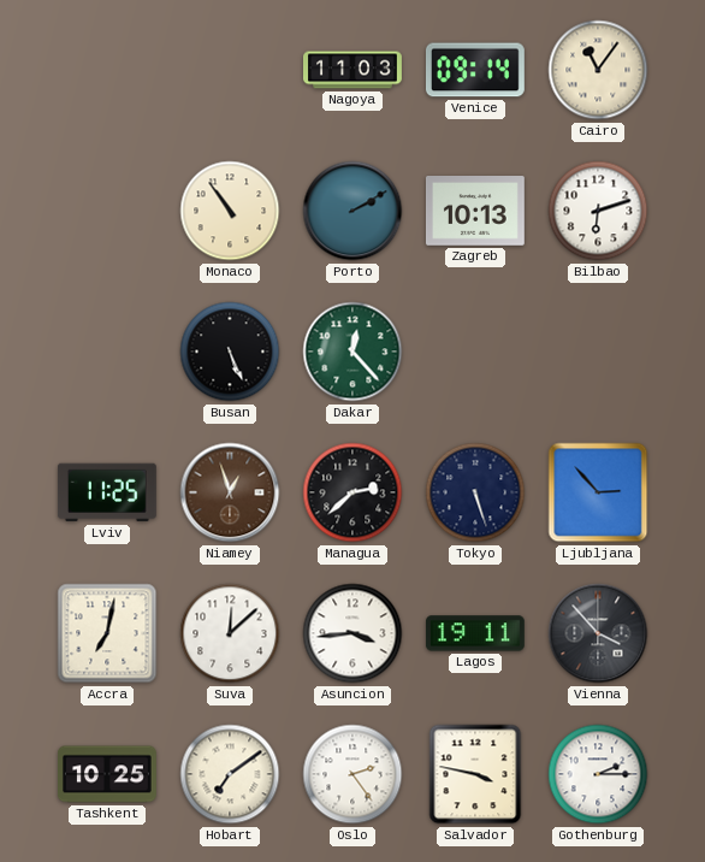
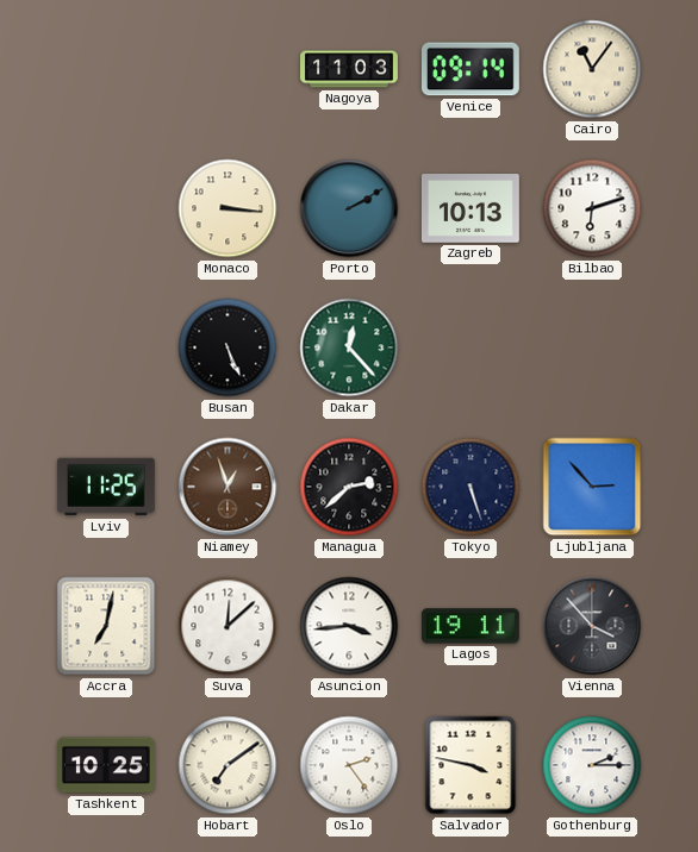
Monaco: 10:54 -> 3:16
